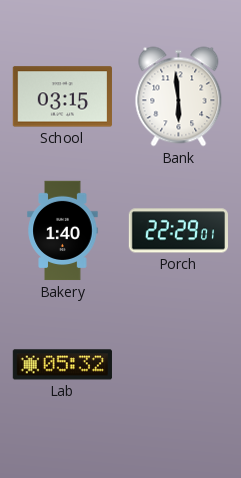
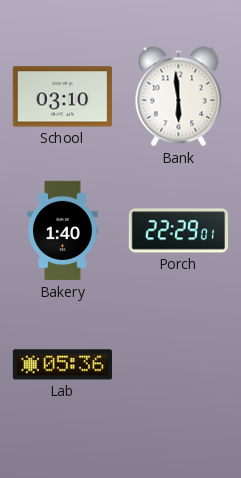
School: 03:15 -> 03:10
Lab: 05:32 -> 05:36
